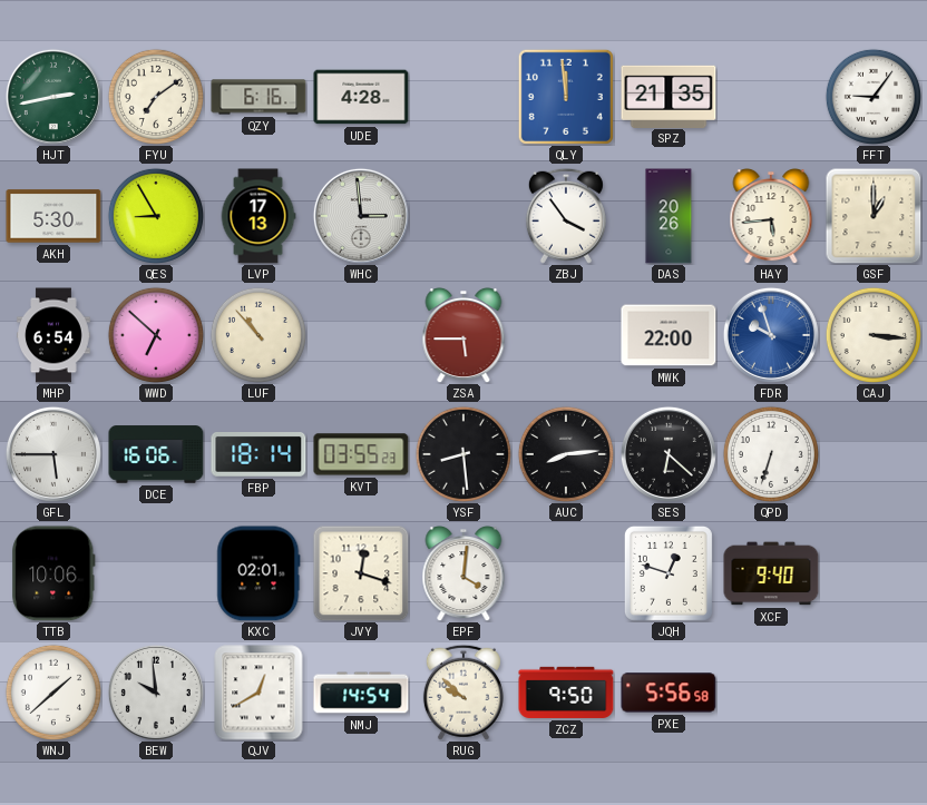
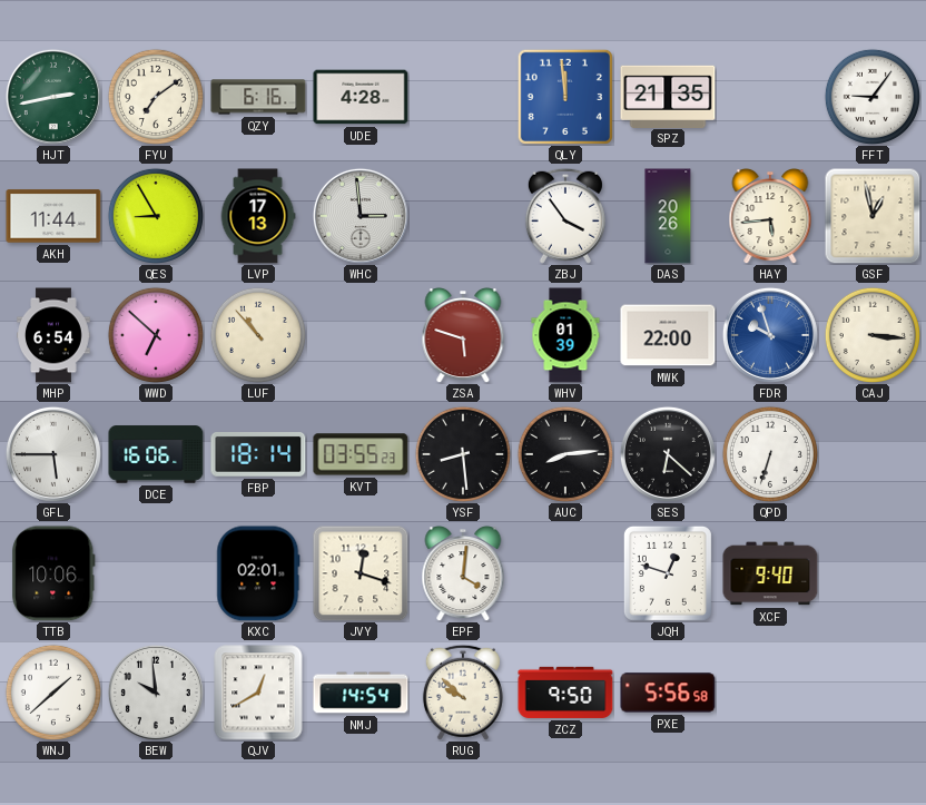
AKH: 5:30 -> 11:44
GSF: 1:00 -> 12:58
ZSA: 5:45 -> 5:48
WHV: none -> 01:39
